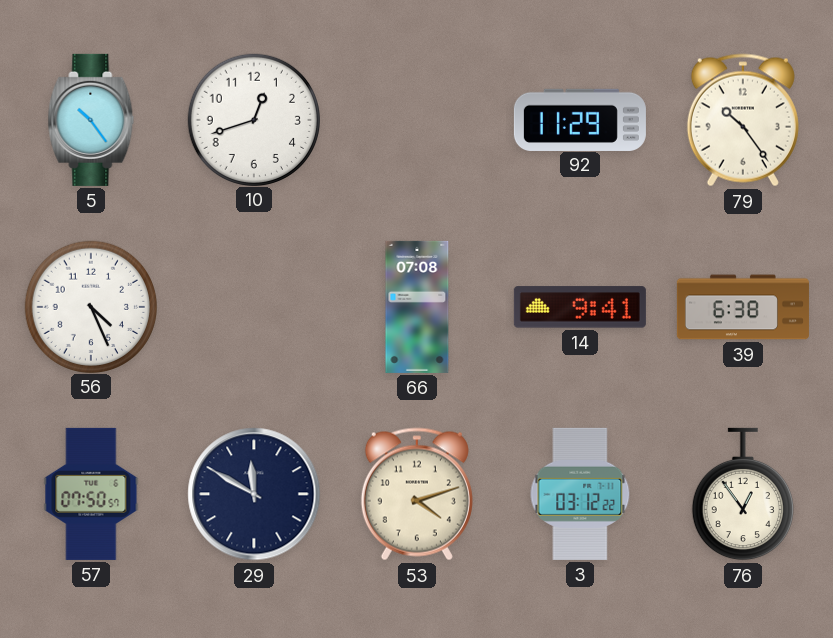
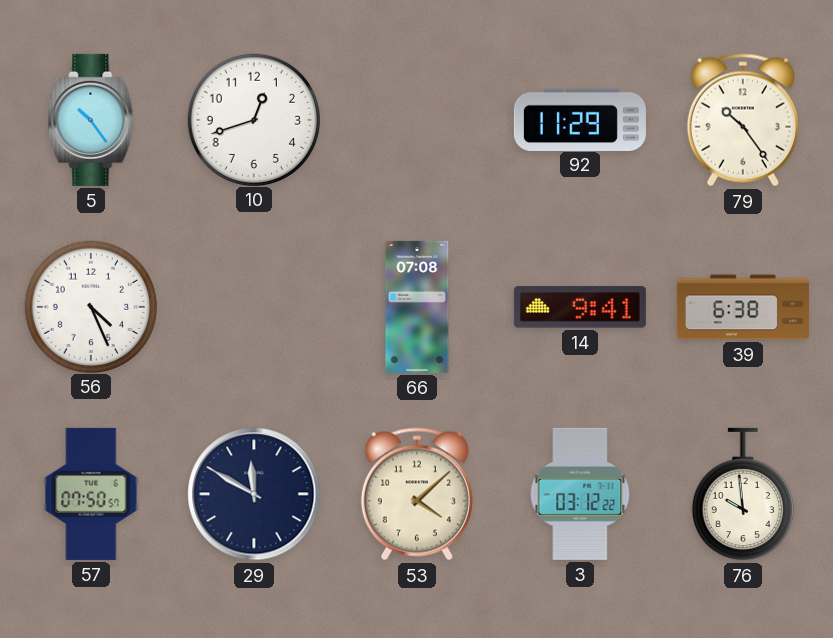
53: 4:12 -> 4:08
76: 12:54 -> 9:59
